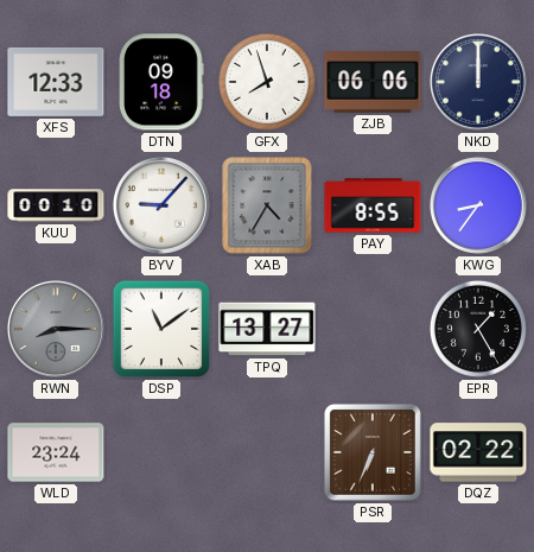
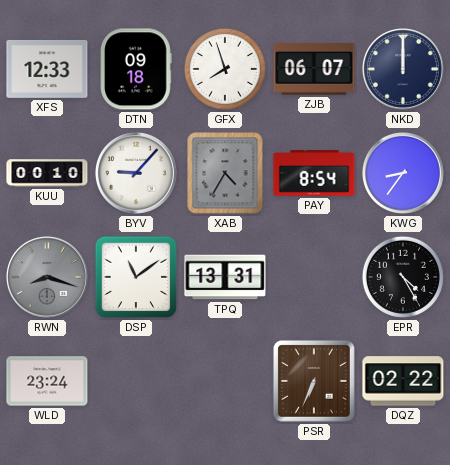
ZJB: 06:06 -> 06:07
PAY: 8:55 -> 8:54
RWN: 8:15 -> 8:18
TPQ: 13:27 -> 13:31
EPR: 1:25 -> 4:25
